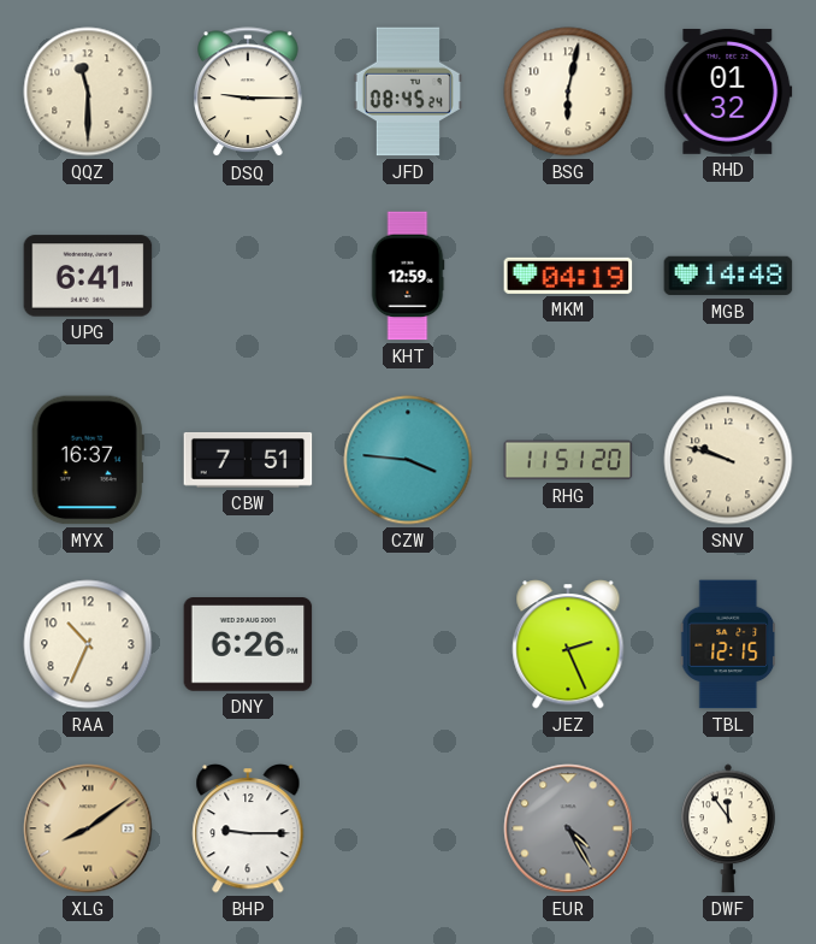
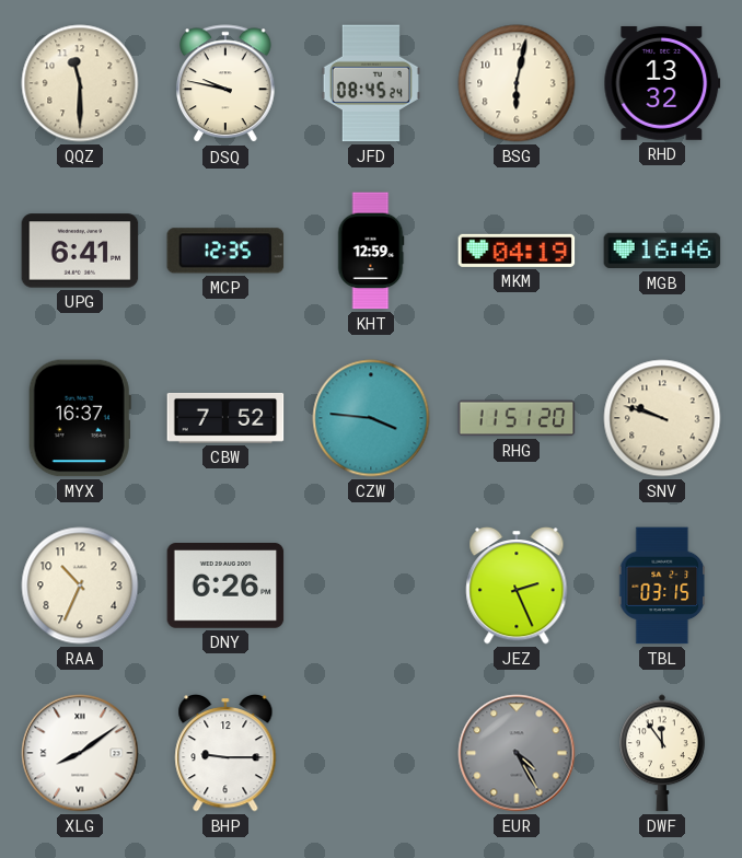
DSQ: 9:15 -> 9:47
RHD: 01:32 -> 13:32
MCP: none -> 12:35
MGB: 14:48 -> 16:46
CBW: 7:51 -> 7:52
TBL: 12:15 -> 03:15
XLG dial: champagne -> white
